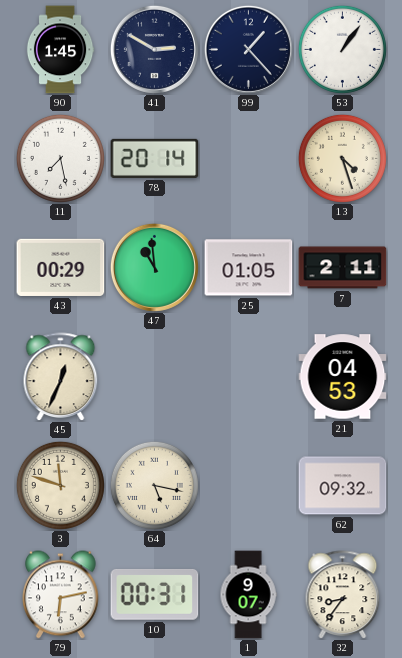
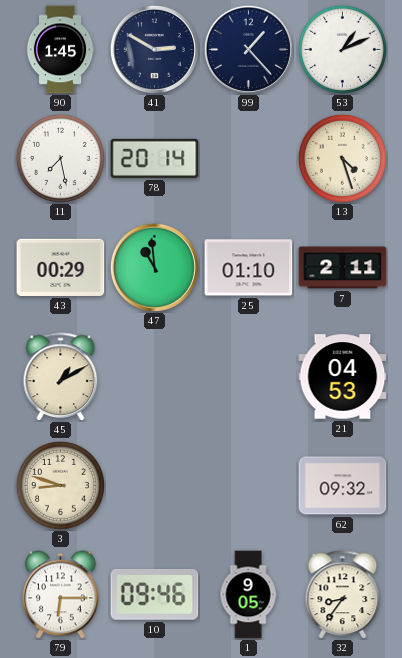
53: 1:06 -> 1:11
25: 01:05 -> 01:10
45: 12:34 -> 1:10
3: 11:48 -> 8:48
64: 5:17 -> none
79: 6:13 -> 6:15
10: 00:31 -> 09:46
1: 9:07 -> 9:05
